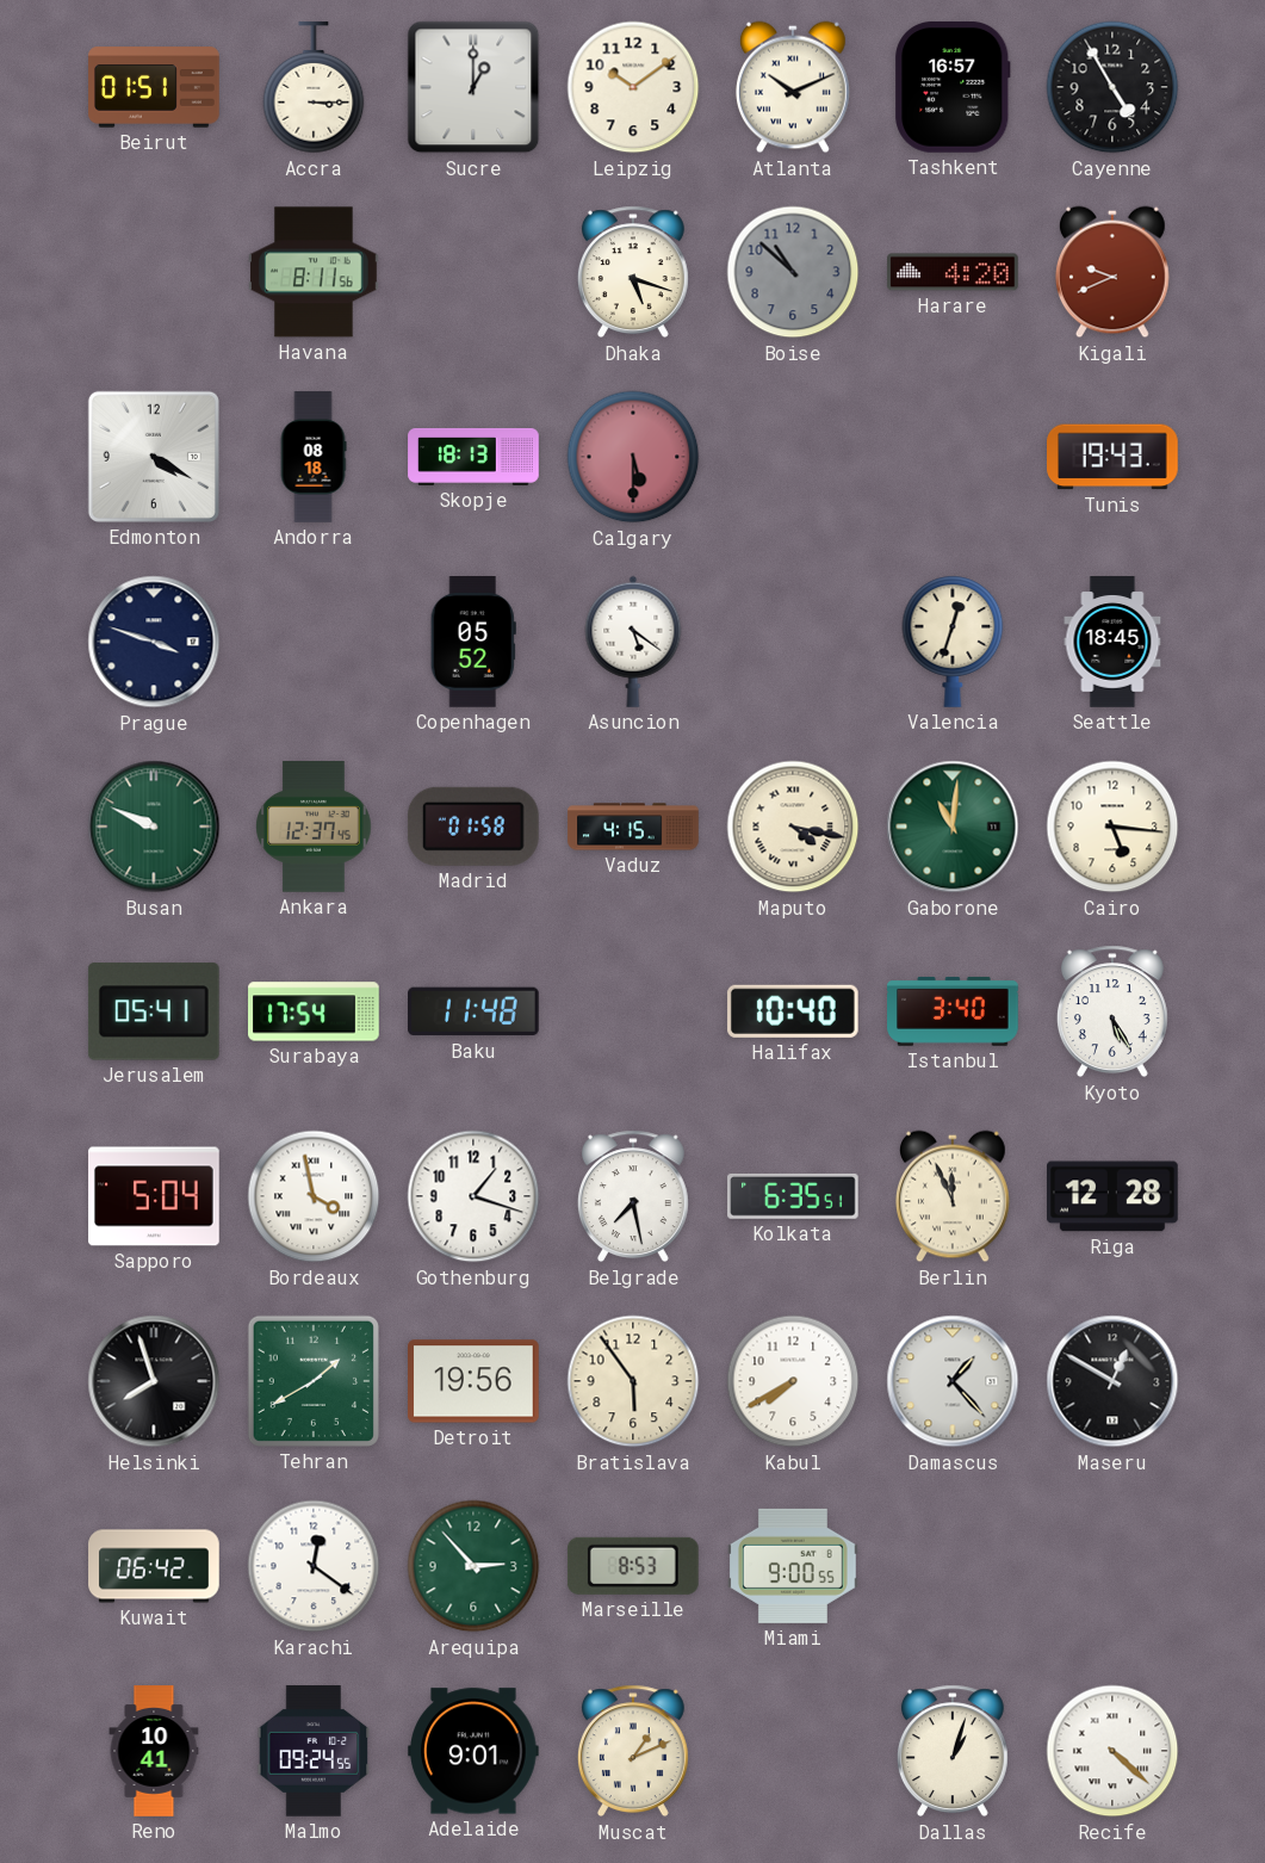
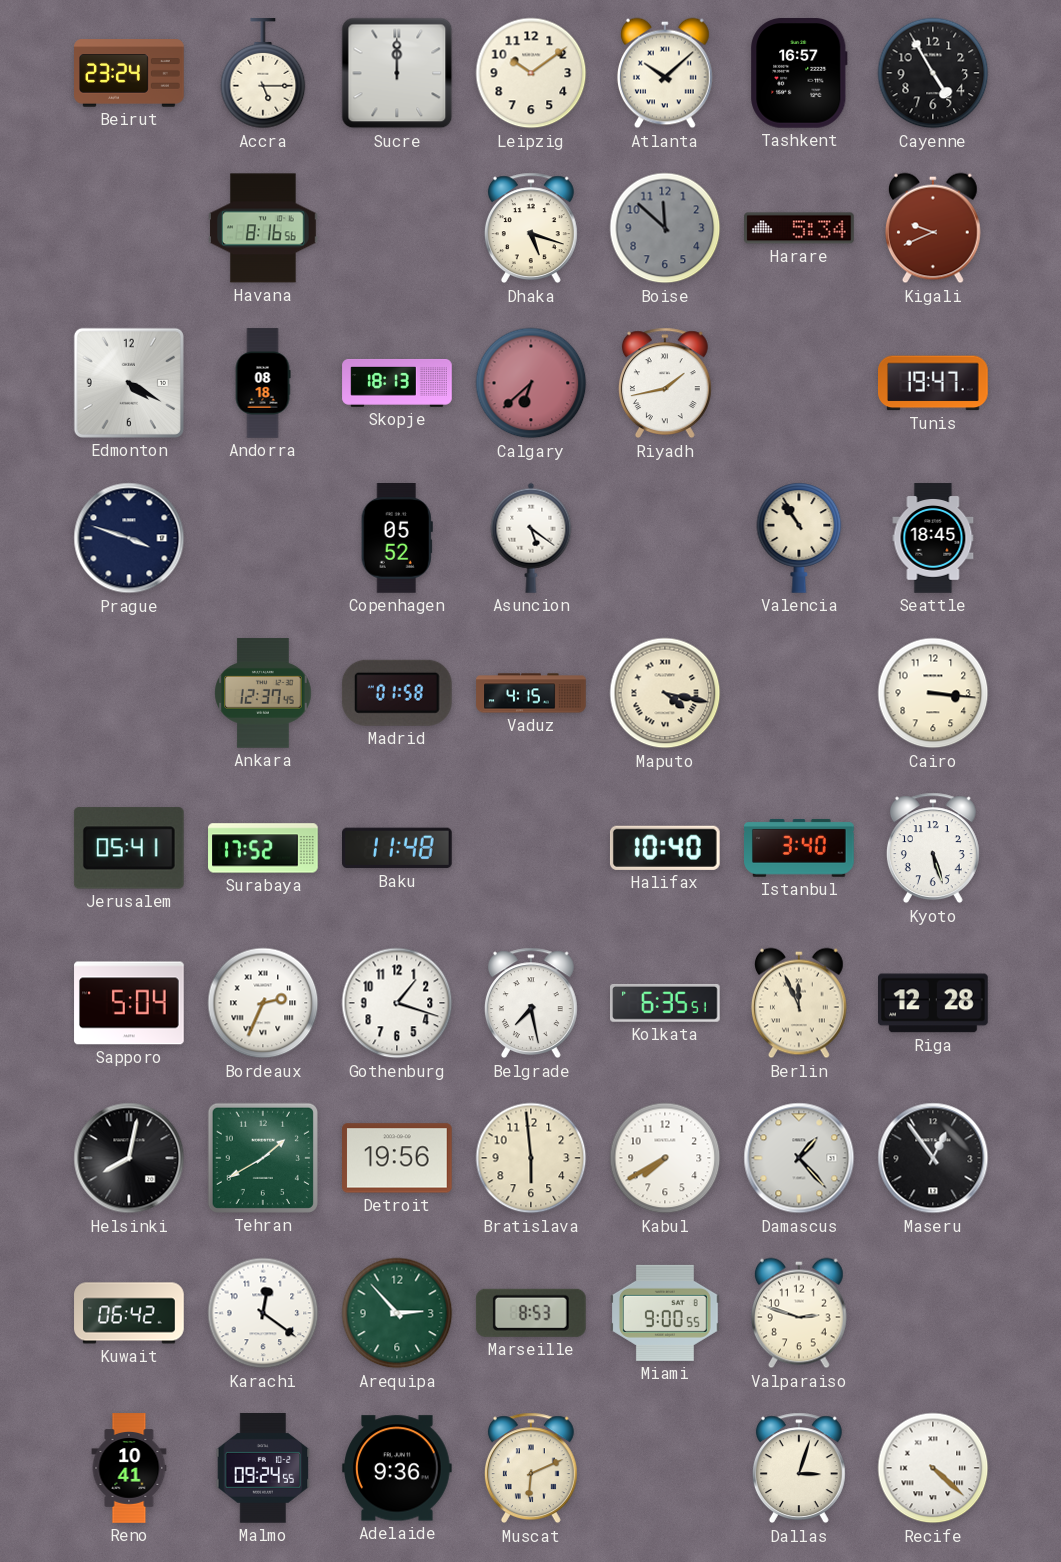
Beirut: 01:51 -> 23:24
Accra: 3:15 -> 5:15
Sucre: 1:00 -> 12:00
Atlanta: 10:11 -> 10:08
Havana: 8:11 -> 8:16
Boise: 10:52 -> 11:52
Harare: 4:20 -> 5:34
Calgary: 5:30 -> 6:38
Riyadh: none -> 1:43
Tunis: 19:43 -> 19:47
Valencia: 12:33 -> 10:54
Busan: 9:49 -> none
Gaborone: 11:01 -> none
Cairo: 5:16 -> 3:16
Surabaya: 17:54 -> 17:52
Kyoto: 5:25 -> 5:27
Bordeaux: 3:58 -> 2:34
Helsinki: 7:57 -> 8:02
Bratislava: 5:54 -> 5:59
Maseru: 12:50 -> 12:54
Valparaiso: none -> 2:48
Adelaide: 9:01 -> 9:36
Muscat: 1:11 -> 6:11
Dallas: 1:03 -> 3:03
